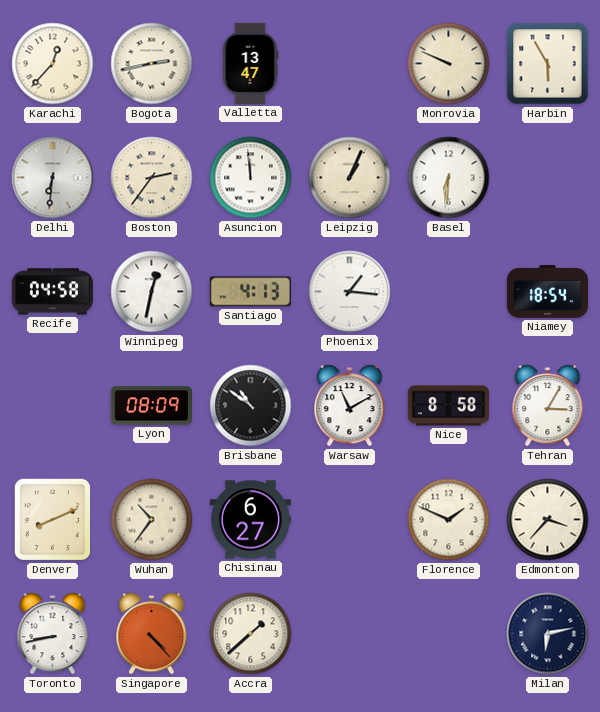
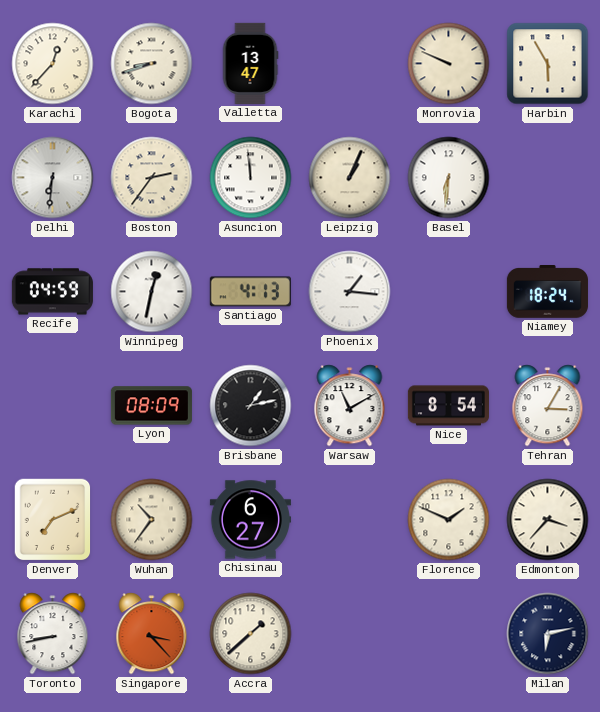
Bogota: 2:43 -> 8:42
Recife: 04:58 -> 04:59
Niamey: 18:54 -> 18:24
Brisbane: 10:51 -> 1:13
Nice: 8:58 -> 8:54
Denver: 8:11 -> 7:11
Singapore: 4:23 -> 3:23
